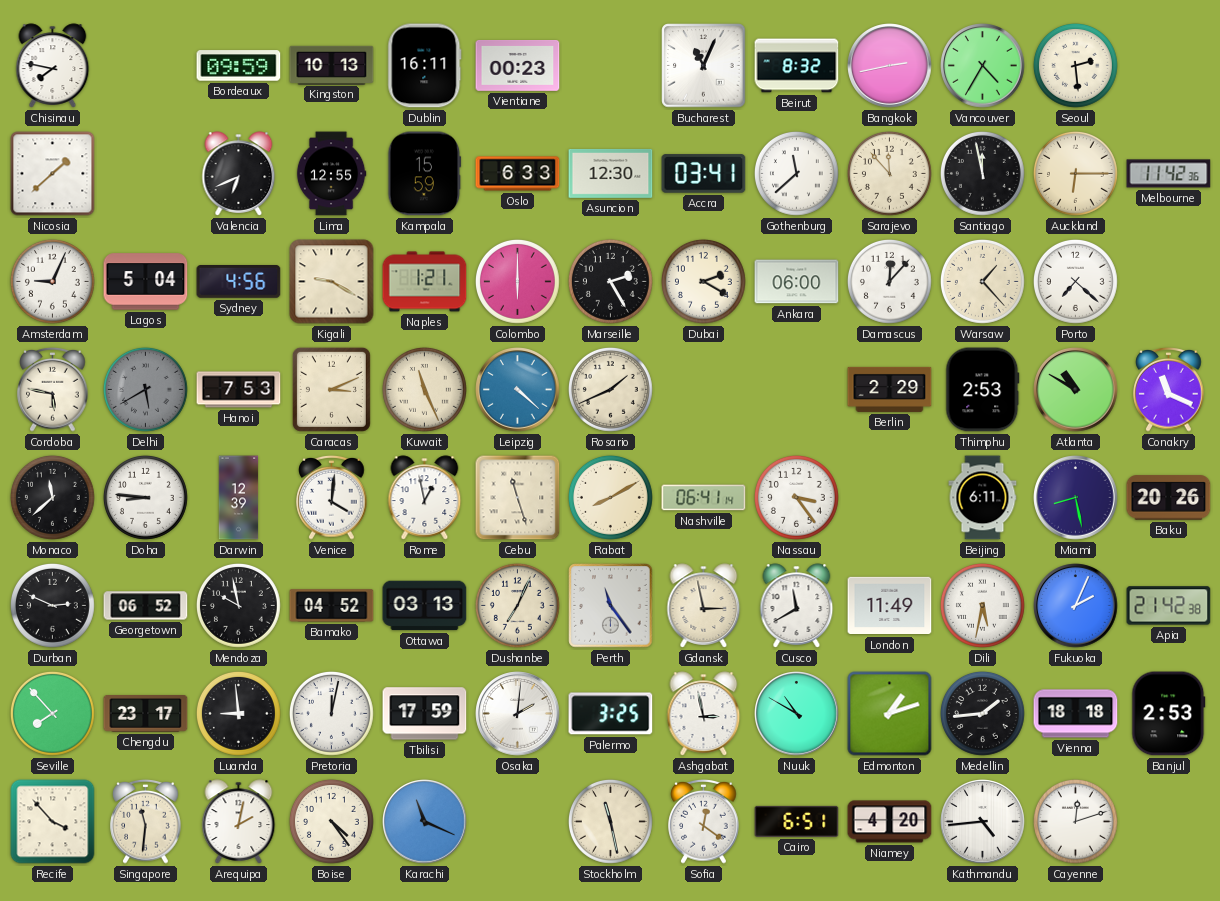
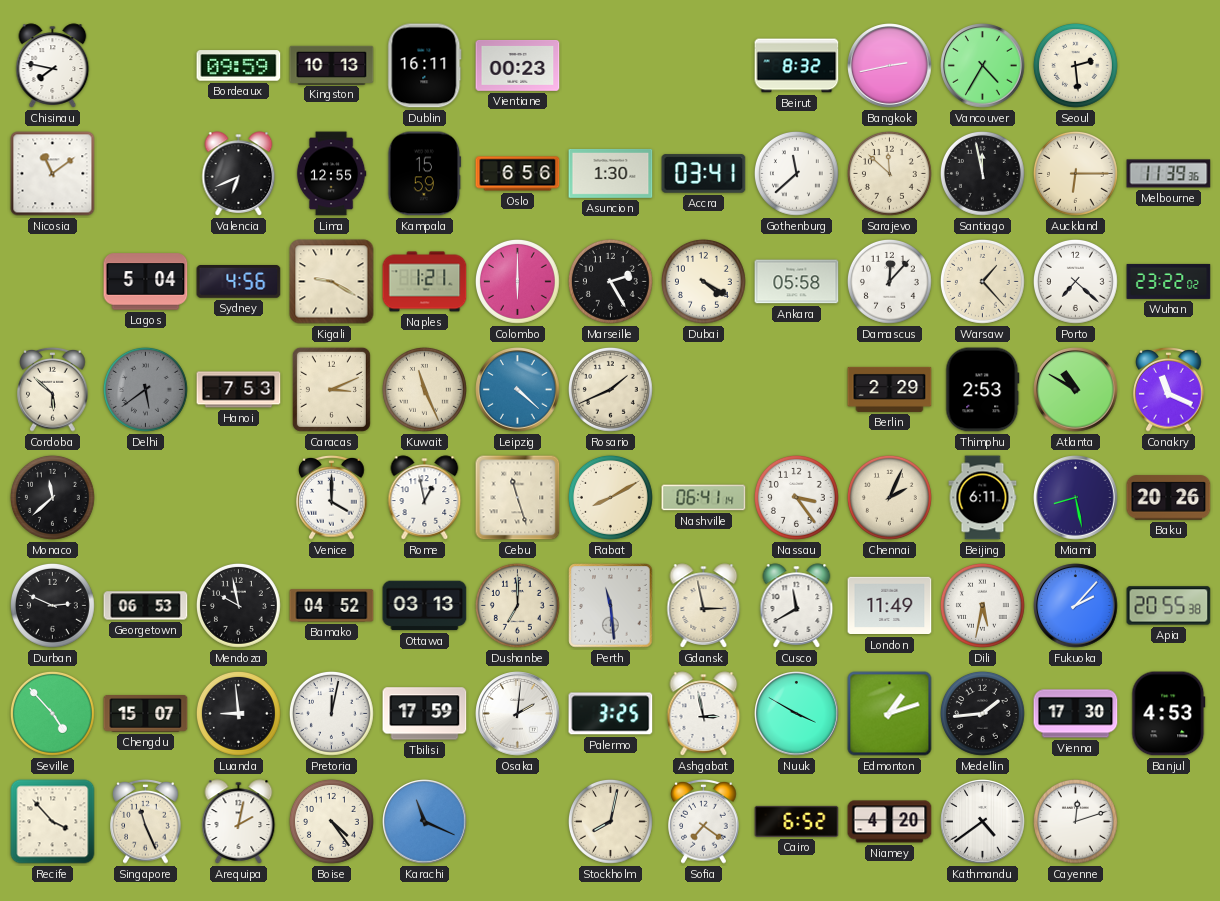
Bucharest: 11:04 -> none
Nicosia: 1:38 -> 11:09
Oslo: 6:33 -> 6:56
Asuncion: 12:30 -> 1:30
Sarajevo: 11:53 -> 11:52
Melbourne: 11:42 -> 11:39
Amsterdam: 9:04 -> none
Dubai: 2:20 -> 4:20
Ankara: 06:00 -> 05:58
Wuhan: none -> 23:22
Cordoba: 5:47 -> 5:52
Delhi: 5:40 -> 5:39
Doha: 8:46 -> none
Darwin: 12:39 -> none
Venice: 4:01 -> 4:00
Chennai: none -> 2:04
Georgetown: 06:52 -> 06:53
Dushanbe: 7:04 -> 7:00
Perth: 11:24 -> 11:29
Fukuoka: 2:04 -> 2:07
Apia: 21:42 -> 20:55
Seville: 7:53 -> 4:53
Chengdu: 23:17 -> 15:07
Nuuk: 10:50 -> 3:50
Vienna: 18:18 -> 17:30
Banjul: 2:53 -> 4:53
Singapore: 11:31 -> 11:26
Stockholm: 11:28 -> 8:02
Sofia: 12:21 -> 7:21
Cairo: 6:51 -> 6:52
Kathmandu: 4:44 -> 4:39
